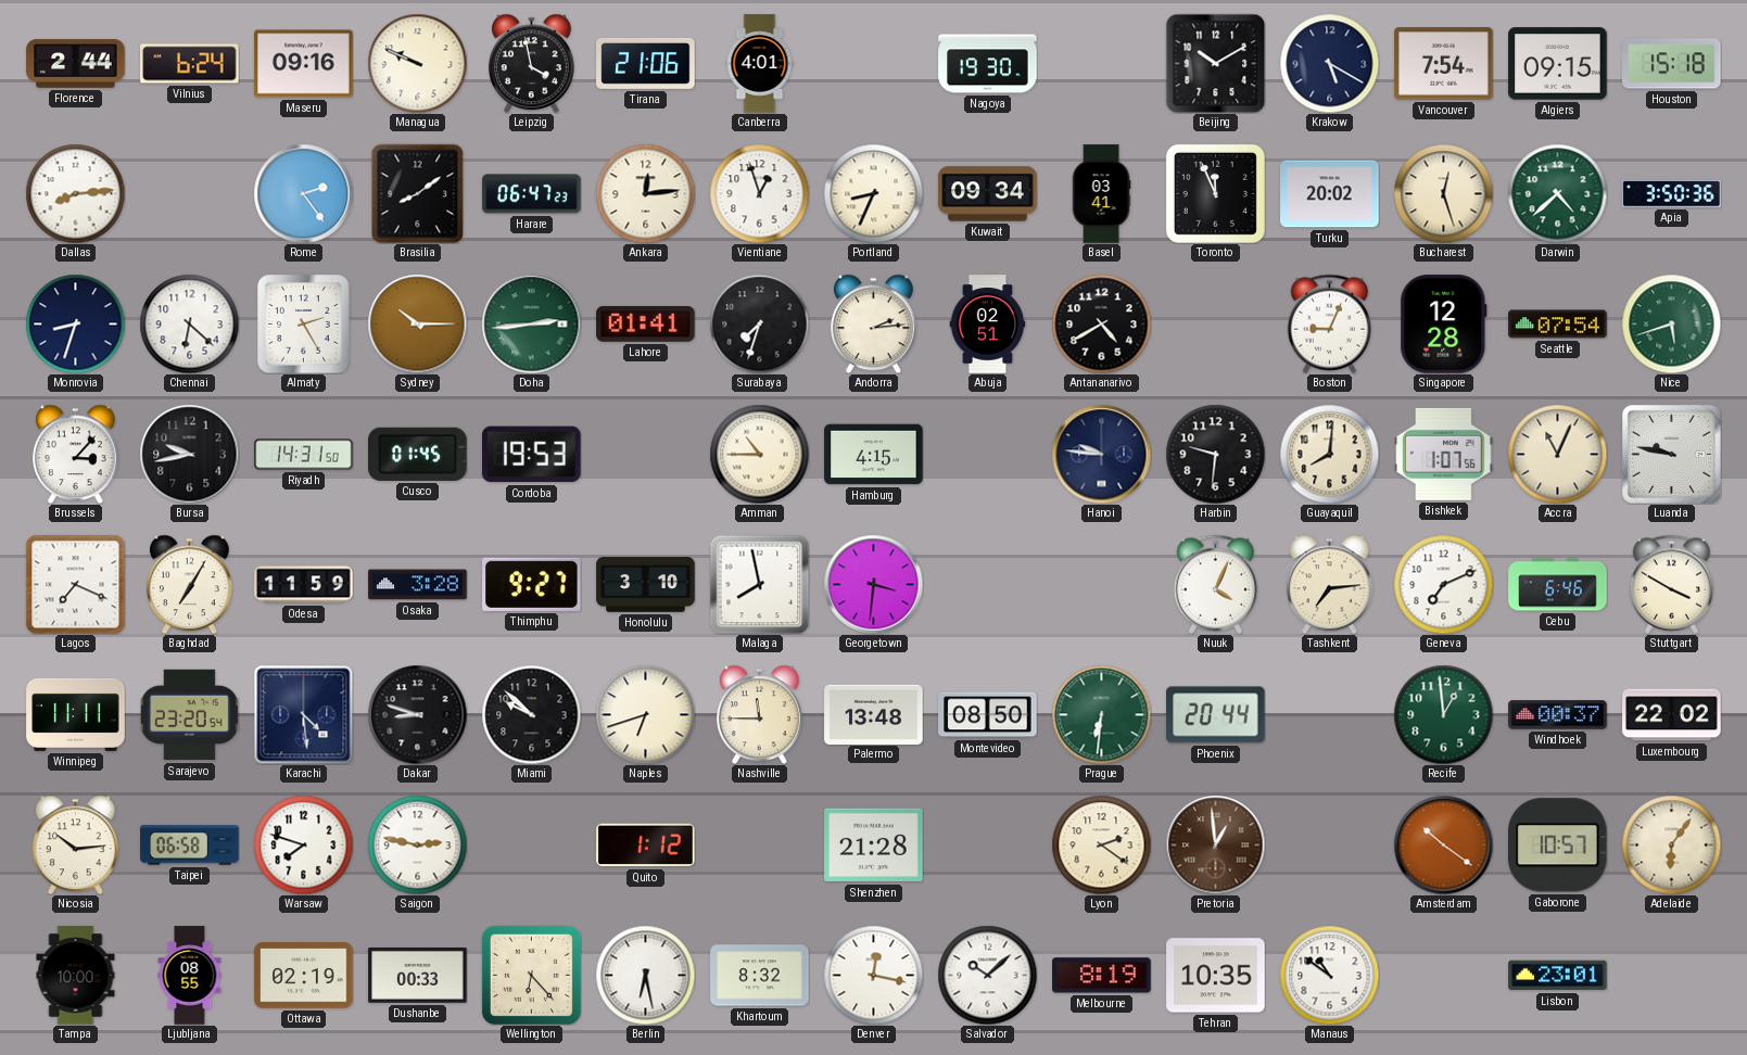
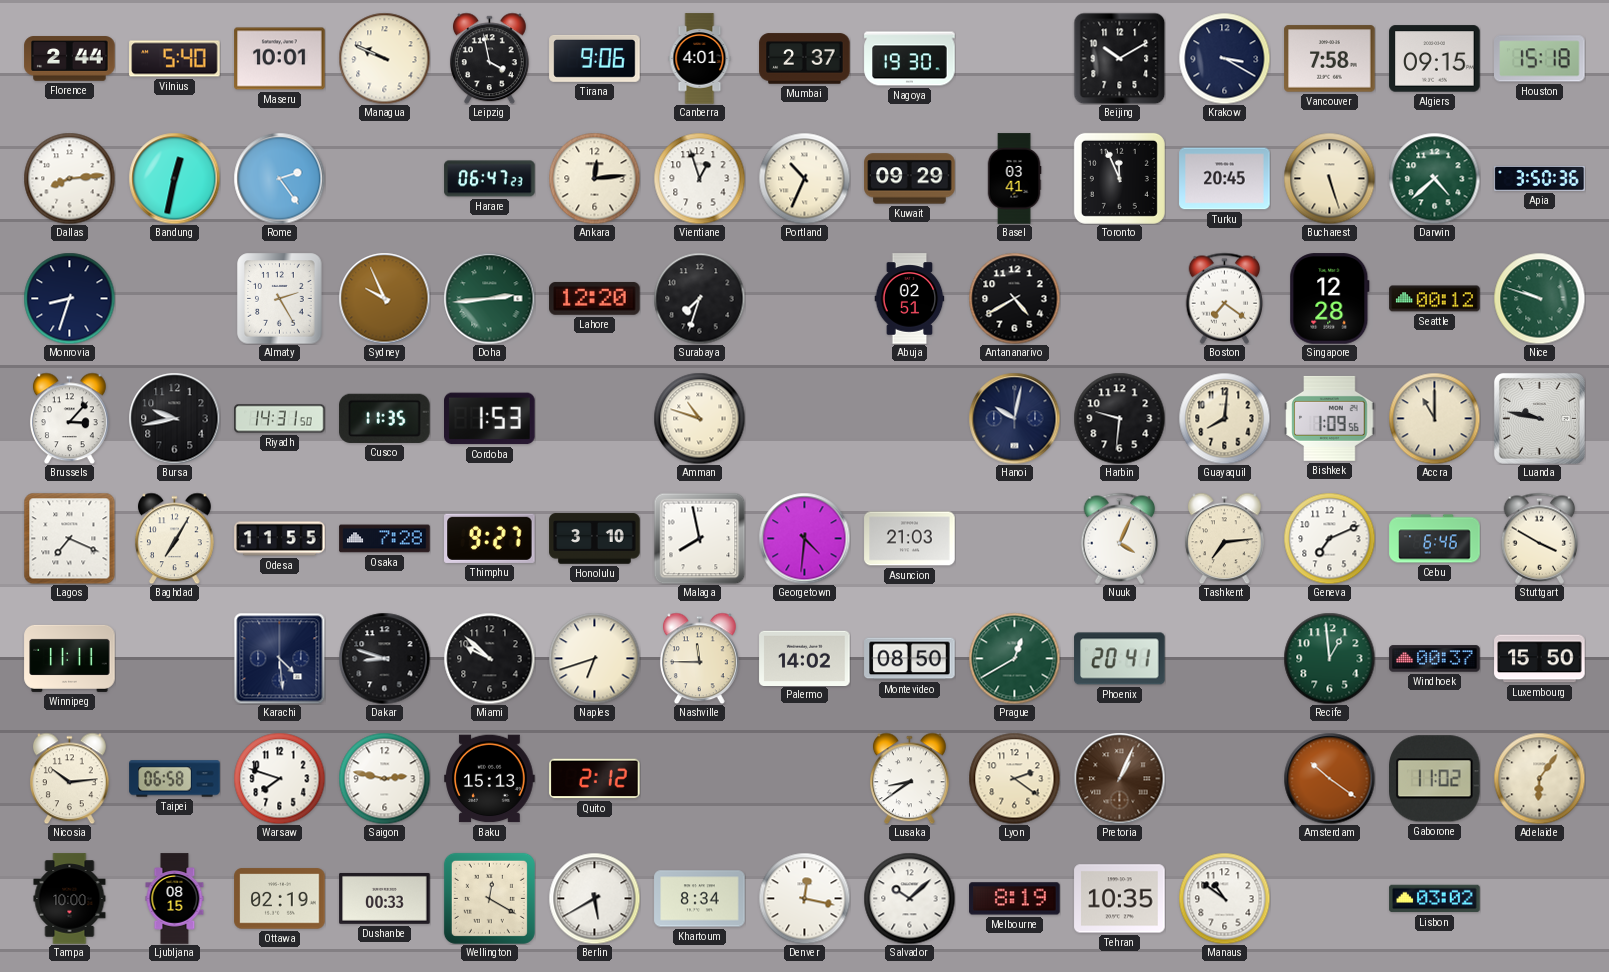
Vilnius: 6:24 -> 5:40
Maseru: 09:16 -> 10:01
Tirana: 21:06 -> 9:06
Mumbai: none -> 2:37
Krakow: 5:20 -> 3:20
Vancouver: 7:54 -> 7:58
Bandung: none -> 12:32
Brasilia: 8:09 -> none
Portland: 8:34 -> 10:34
Kuwait: 09:34 -> 09:29
Turku: 20:02 -> 20:45
Bucharest: 12:27 -> 5:27
Chennai: 6:22 -> none
Sydney: 10:15 -> 9:56
Lahore: 01:41 -> 12:20
Andorra: 2:14 -> none
Boston: 9:04 -> 7:21
Seattle: 07:54 -> 00:12
Nice: 5:42 -> 9:48
Cusco: 01:45 -> 11:35
Cordoba: 19:53 -> 1:53
Amman: 10:45 -> 10:48
Hamburg: 4:15 -> none
Hanoi: 9:46 -> 10:02
Bishkek: 1:07 -> 1:09
Accra: 11:04 -> 11:00
Odesa: 11:59 -> 11:55
Osaka: 3:28 -> 7:28
Georgetown: 3:31 -> 4:31
Asuncion: none -> 21:03
Sarajevo: 23:20 -> none
Palermo: 13:48 -> 14:02
Prague: 6:31 -> 12:40
Phoenix: 20:44 -> 20:41
Luxembourg: 22:02 -> 15:50
Baku: none -> 15:13
Quito: 1:12 -> 2:12
Shenzhen: 21:28 -> none
Lusaka: none -> 8:39
Pretoria: 12:59 -> 1:04
Gaborone: 10:57 -> 11:02
Ljubljana: 08:55 -> 08:15
Wellington: 6:23 -> 12:20
Berlin: 6:28 -> 5:40
Khartoum: 8:32 -> 8:34
Lisbon: 23:01 -> 03:02
